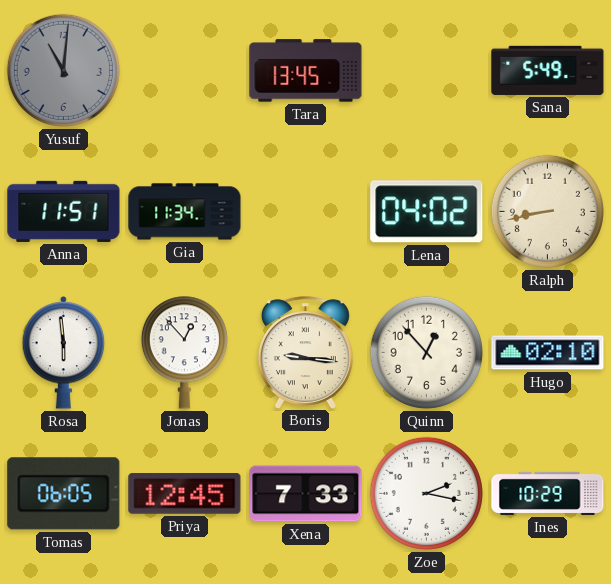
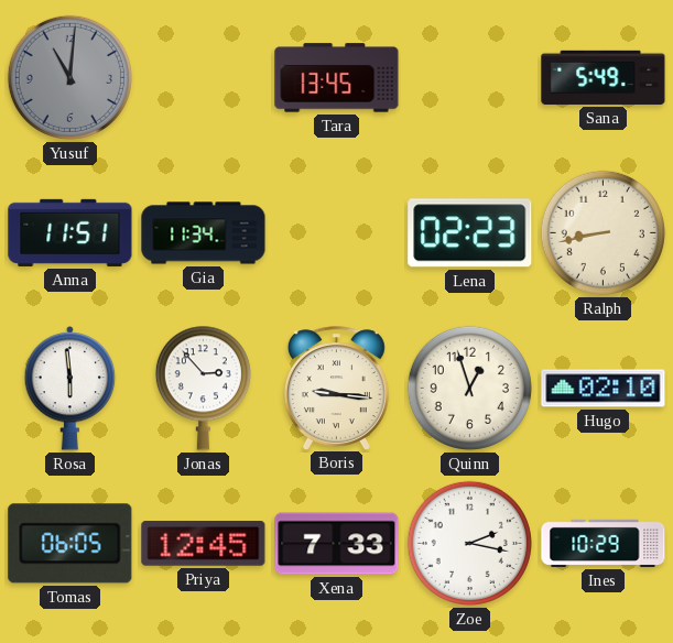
Lena: 04:02 -> 02:23
Jonas: 12:53 -> 2:53
Quinn: 12:53 -> 12:57
